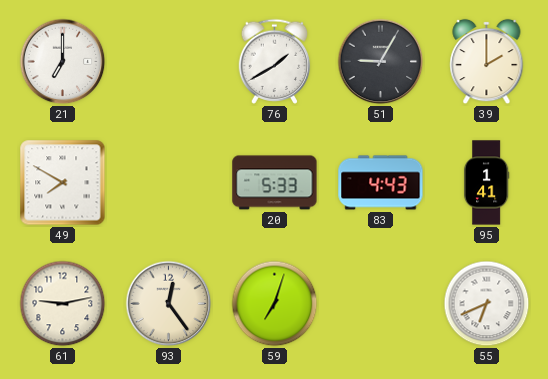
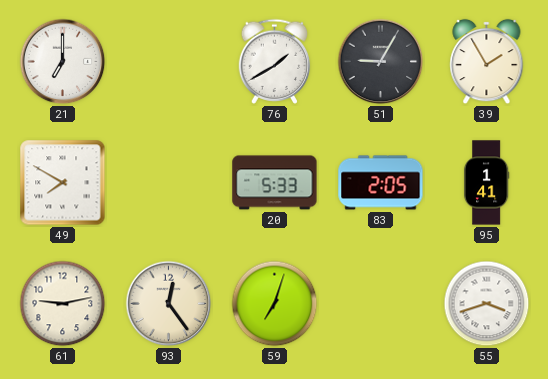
39: 2:00 -> 1:55
83: 4:43 -> 2:05
55: 6:41 -> 3:42
